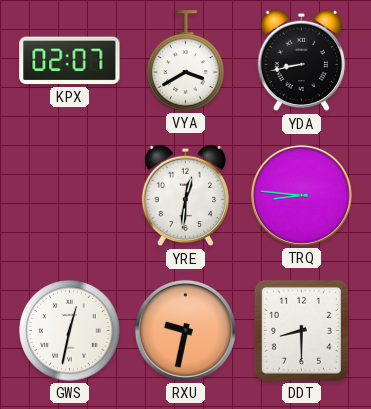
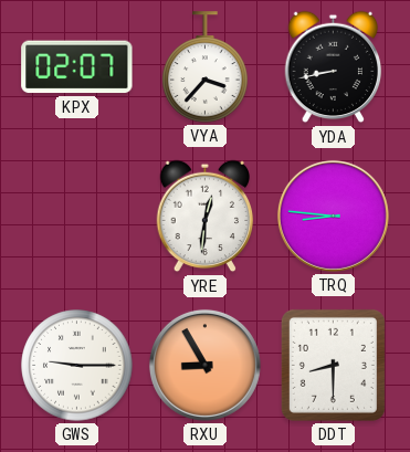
VYA: 3:40 -> 3:37
GWS: 12:32 -> 9:15
RXU: 9:32 -> 8:55
